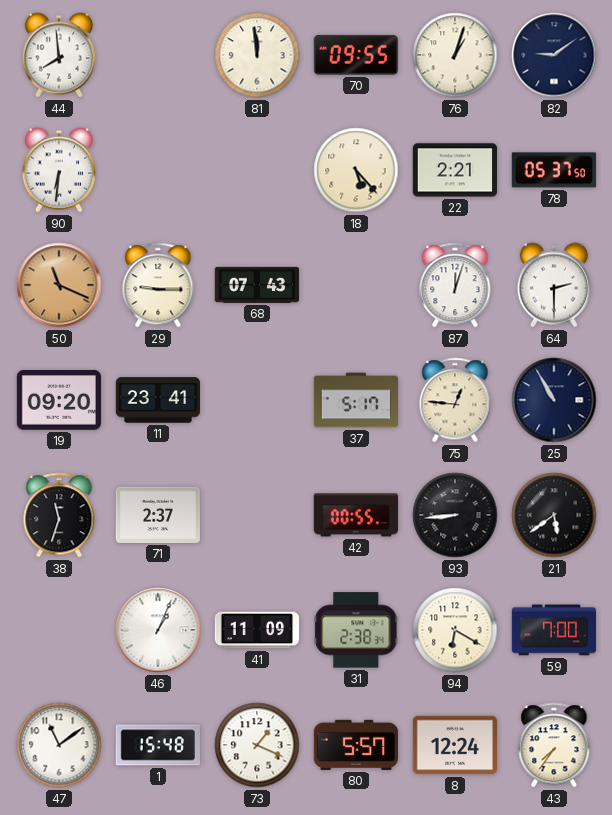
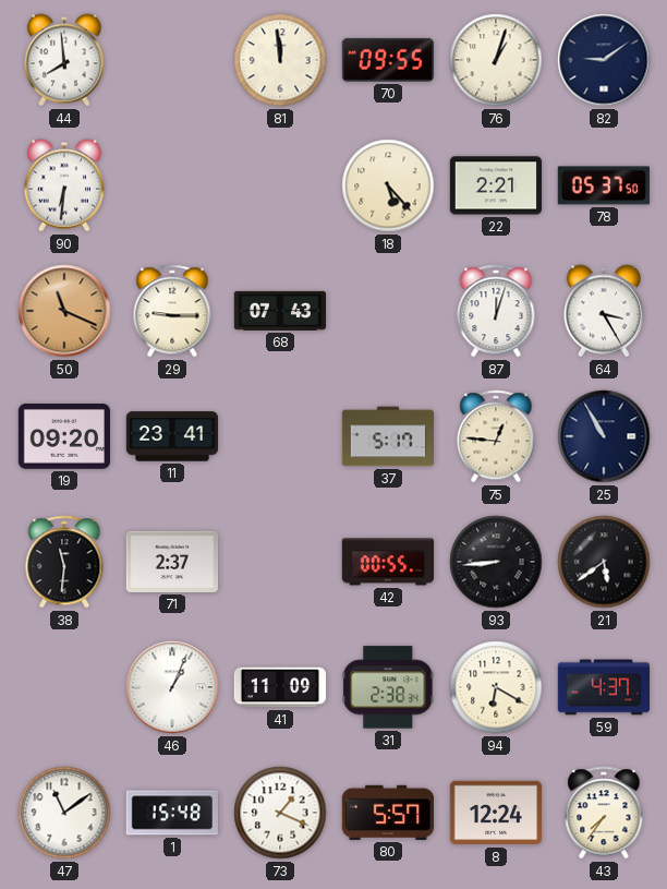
64: 2:30 -> 3:25
38: 11:33 -> 11:31
59: 7:00 -> 4:37
